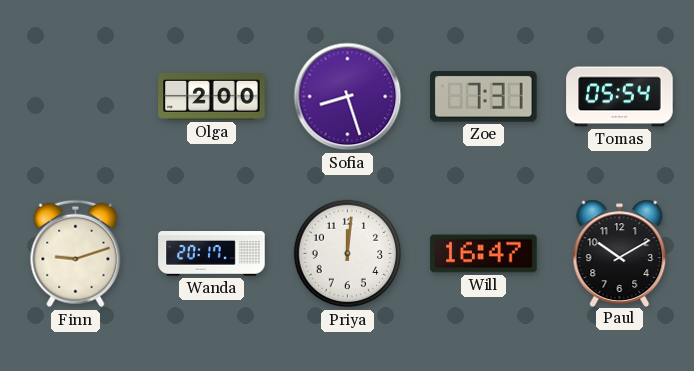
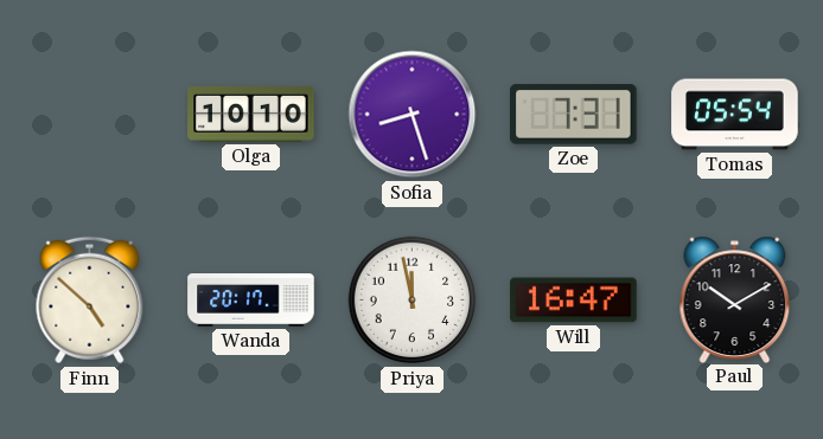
Olga: 2:00 -> 10:10
Finn: 9:12 -> 4:52
Priya: 12:01 -> 11:58
